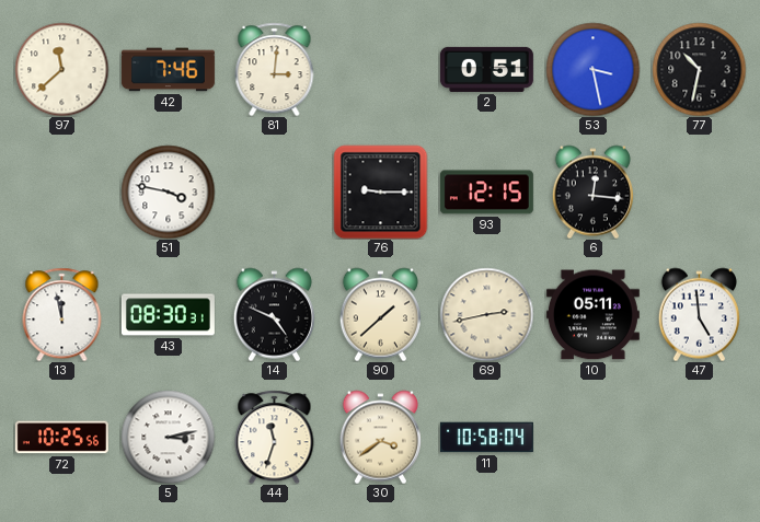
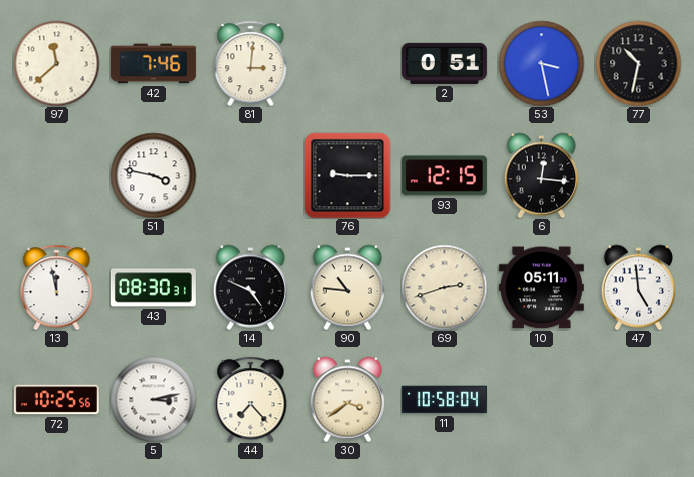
90: 1:38 -> 10:46
69: 2:43 -> 2:42
44: 11:33 -> 7:23
